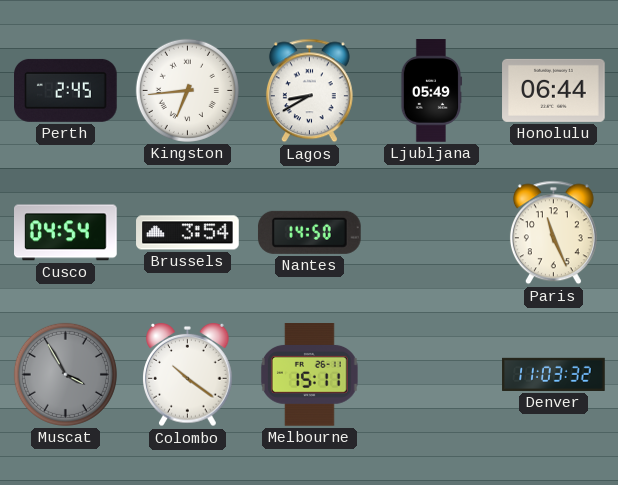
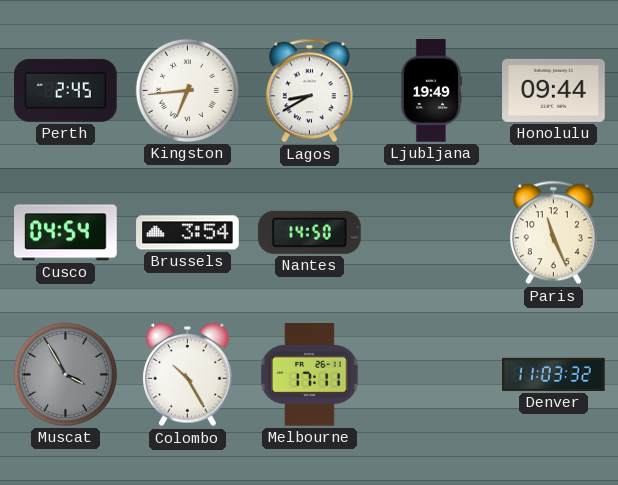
Ljubljana: 05:49 -> 19:49
Honolulu: 06:44 -> 09:44
Colombo: 10:21 -> 10:25
Melbourne: 15:11 -> 17:11
